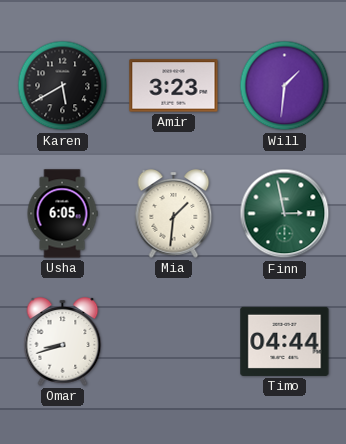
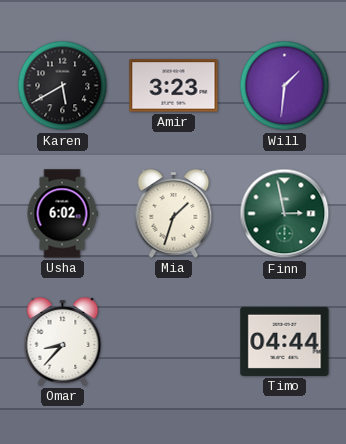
Usha: 6:05 -> 6:02
Mia: 1:31 -> 1:33
Omar: 8:42 -> 8:37
